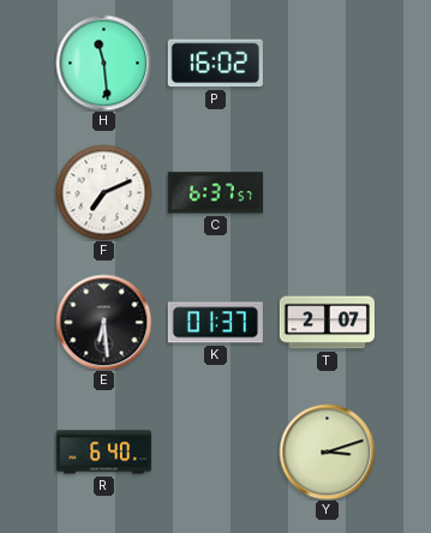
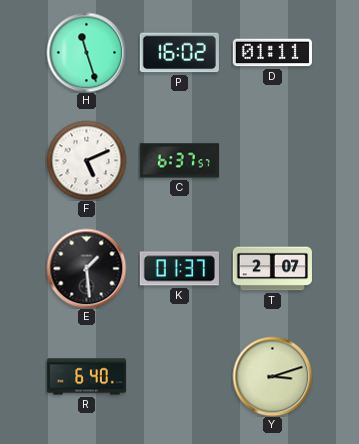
H: 11:29 -> 11:27
D: none -> 01:11
F: 7:11 -> 5:11
E: 6:29 -> 1:29
